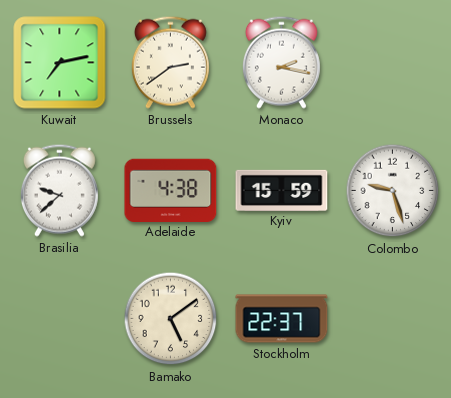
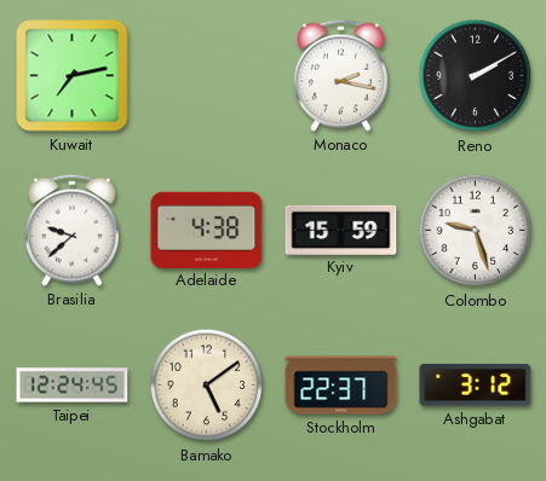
Brussels: 2:39 -> none
Reno: none -> 2:10
Taipei: none -> 12:24
Ashgabat: none -> 3:12
